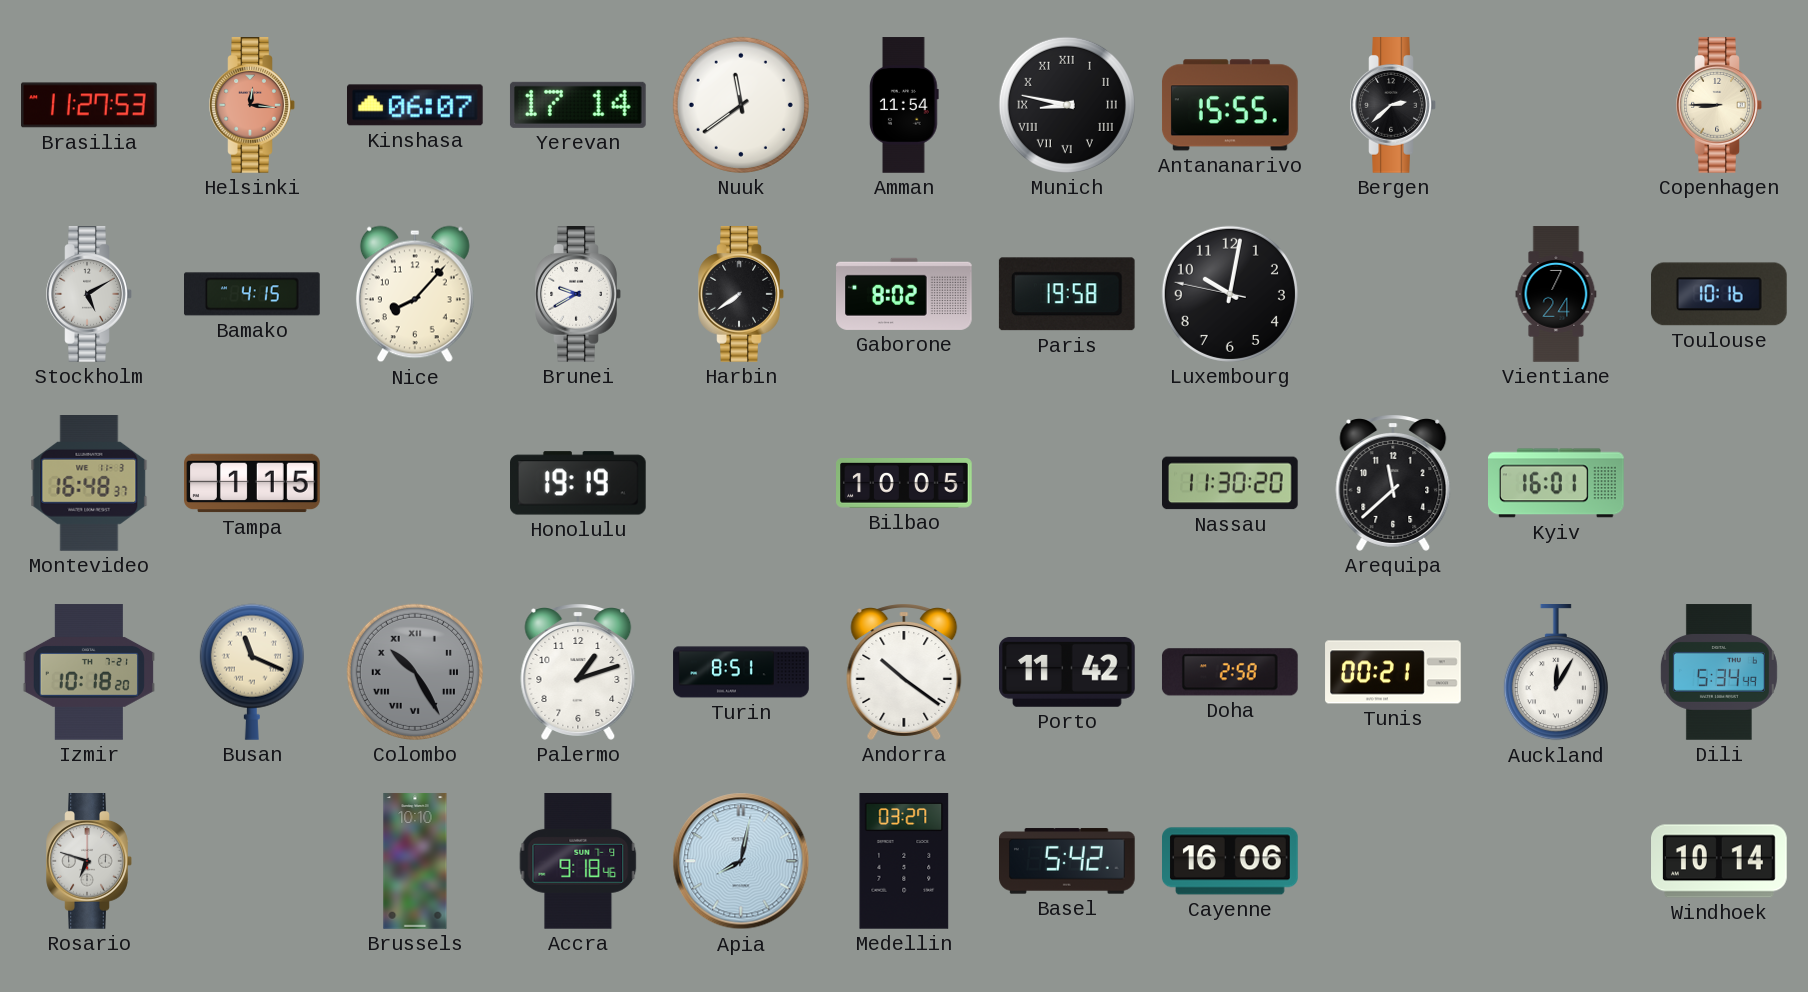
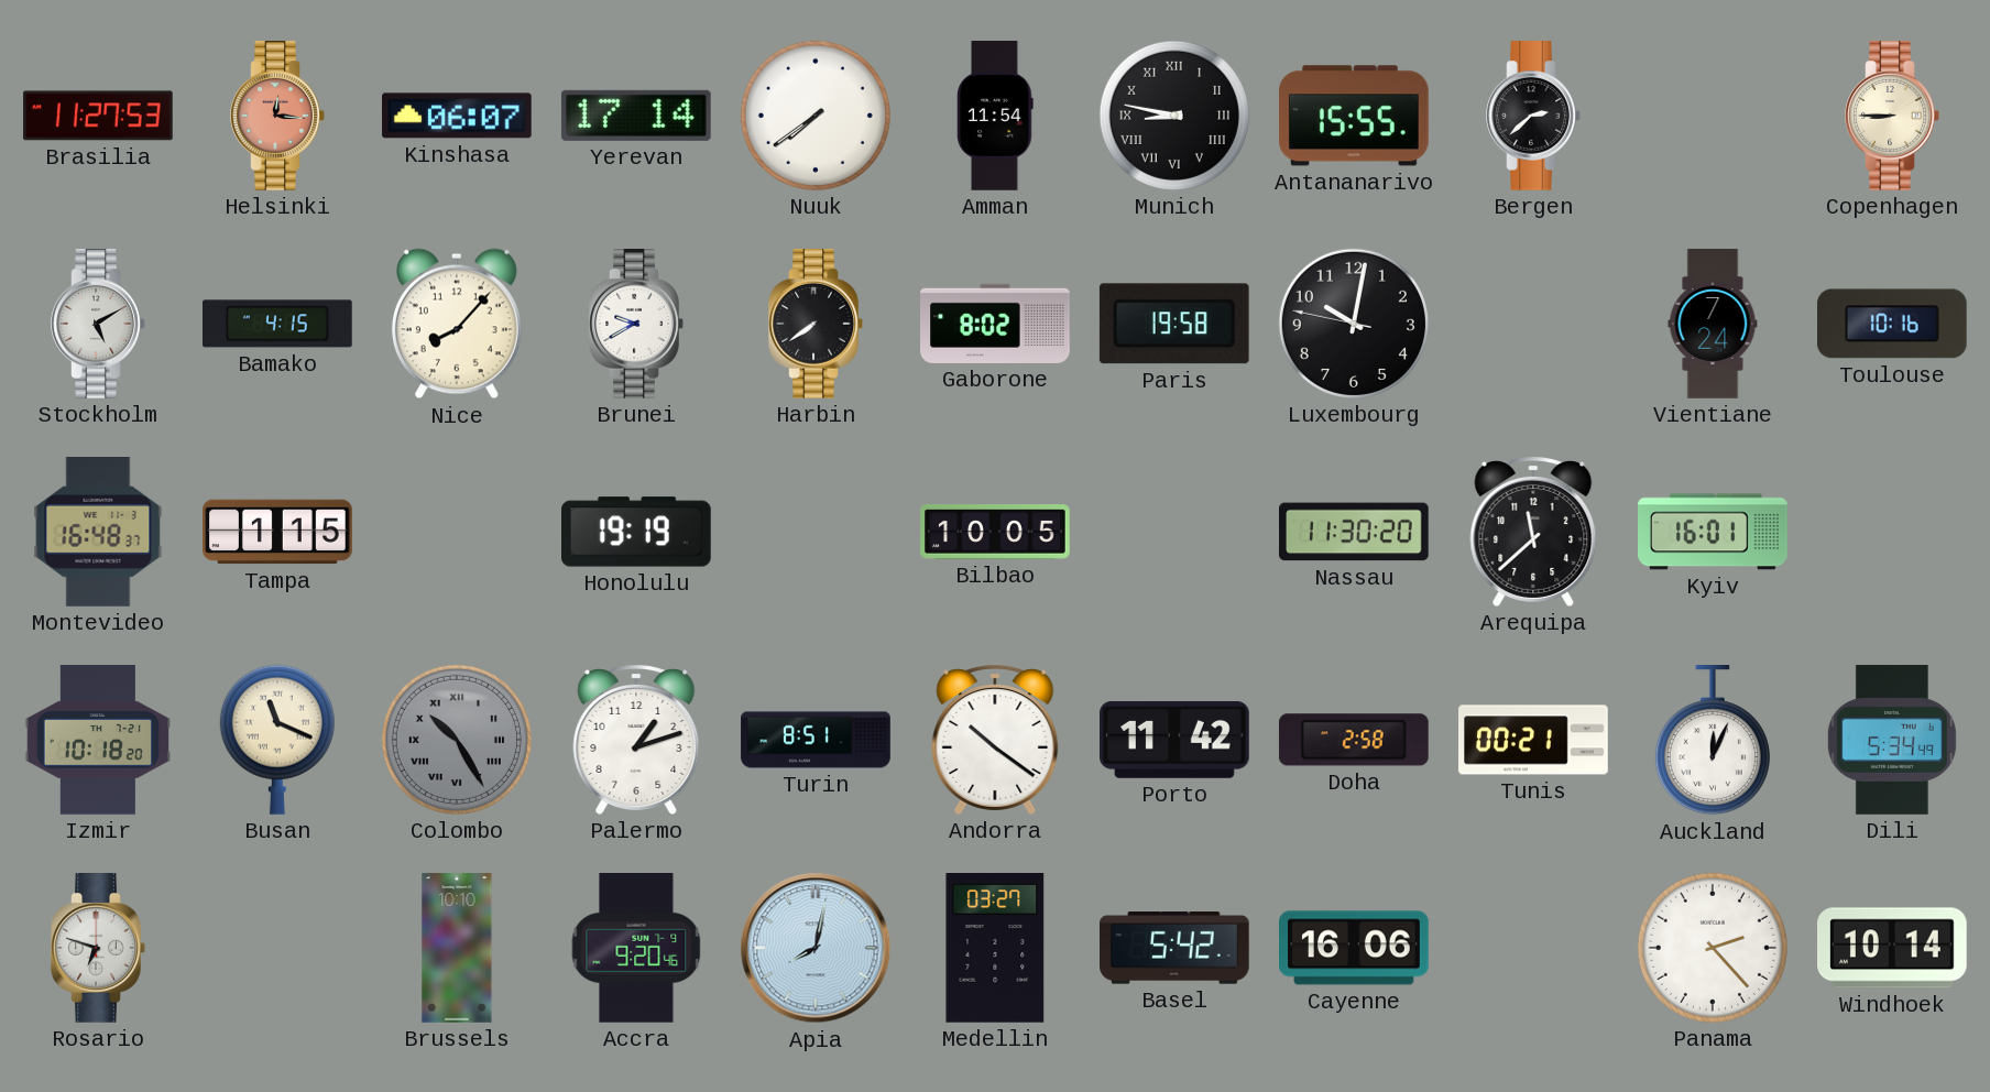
Nuuk: 11:39 -> 7:39
Auckland: 12:05 -> 12:04
Accra: 9:18 -> 9:20
Panama: none -> 2:23
